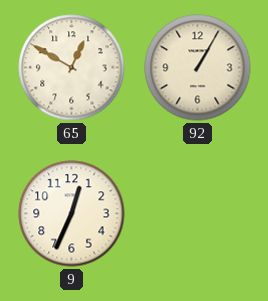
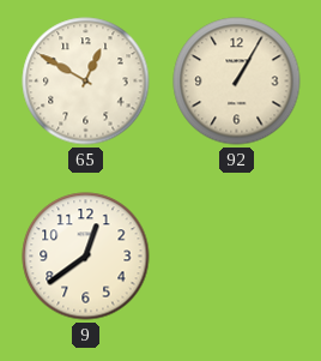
9: 12:34 -> 12:39
